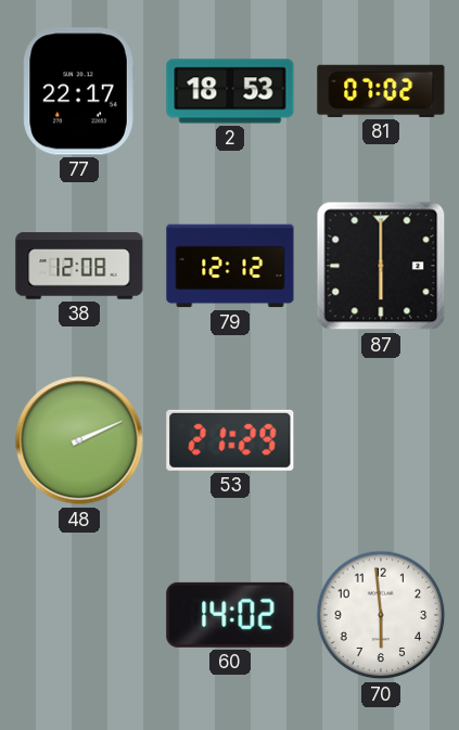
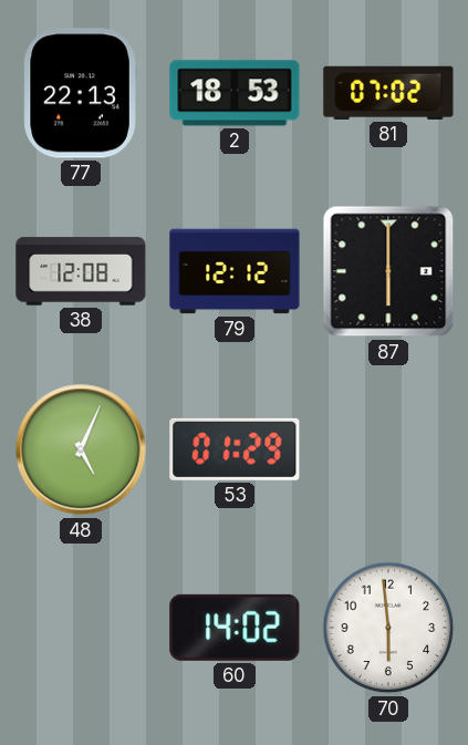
77: 22:17 -> 22:13
48: 2:11 -> 5:04
53: 21:29 -> 01:29
